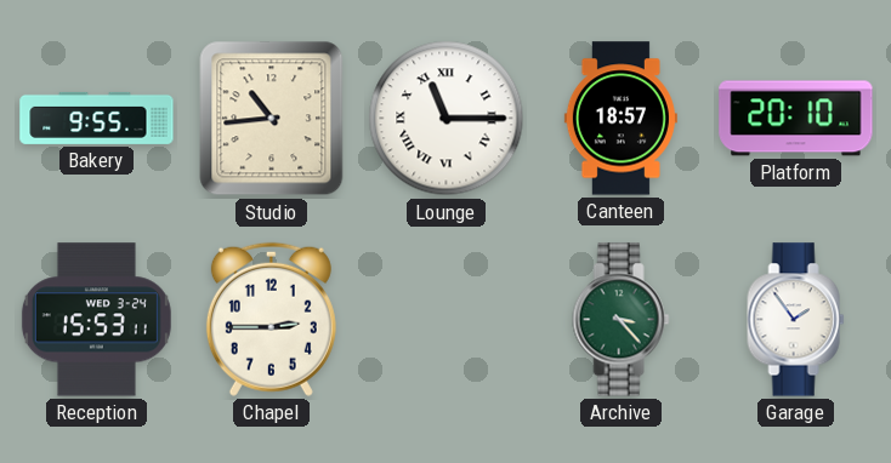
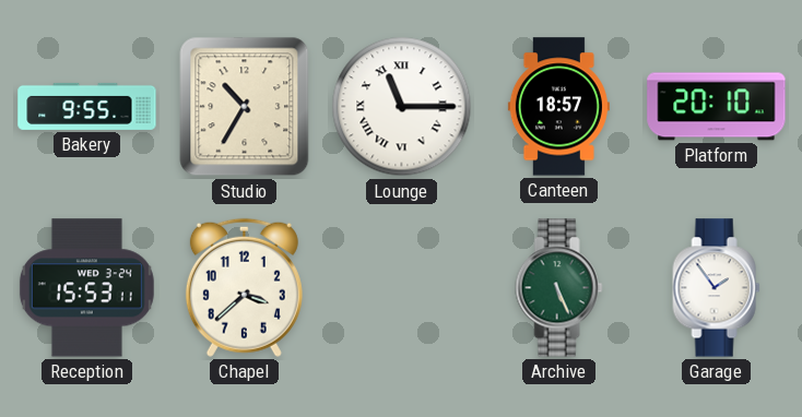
Studio: 10:44 -> 10:35
Chapel: 2:45 -> 3:38
Archive: 3:23 -> 5:26
